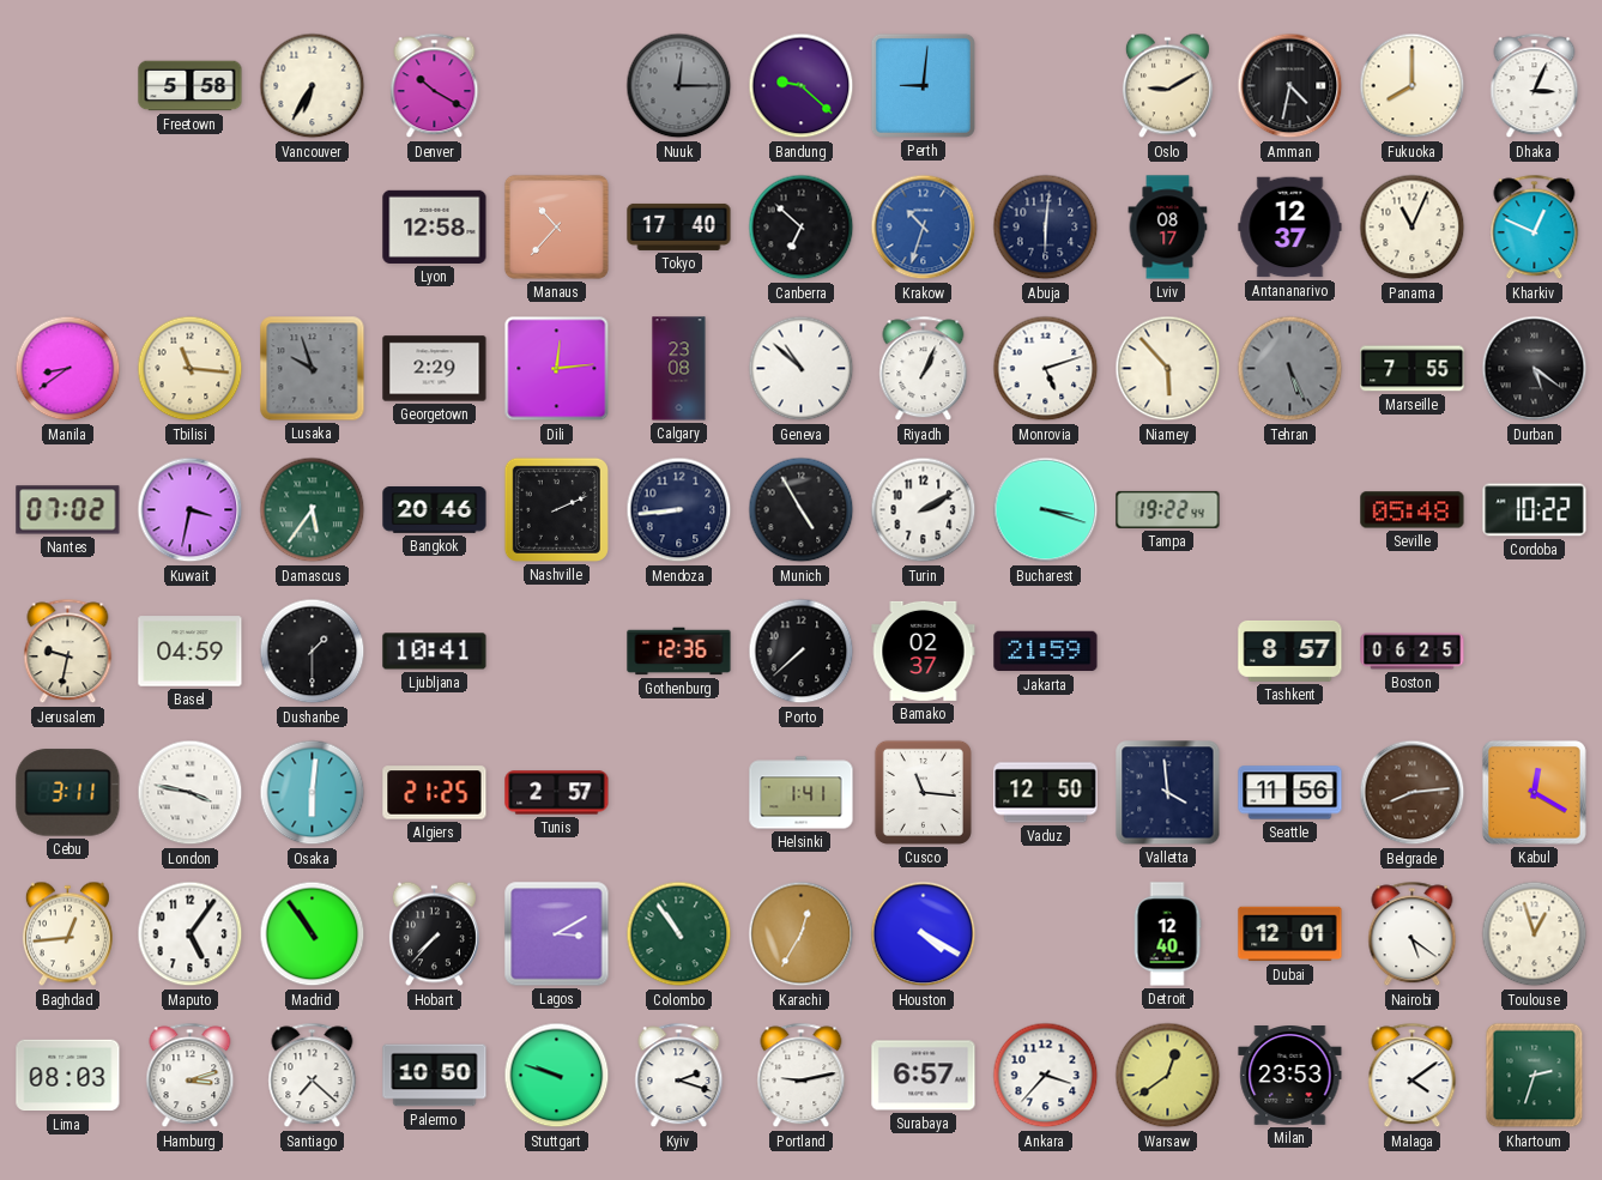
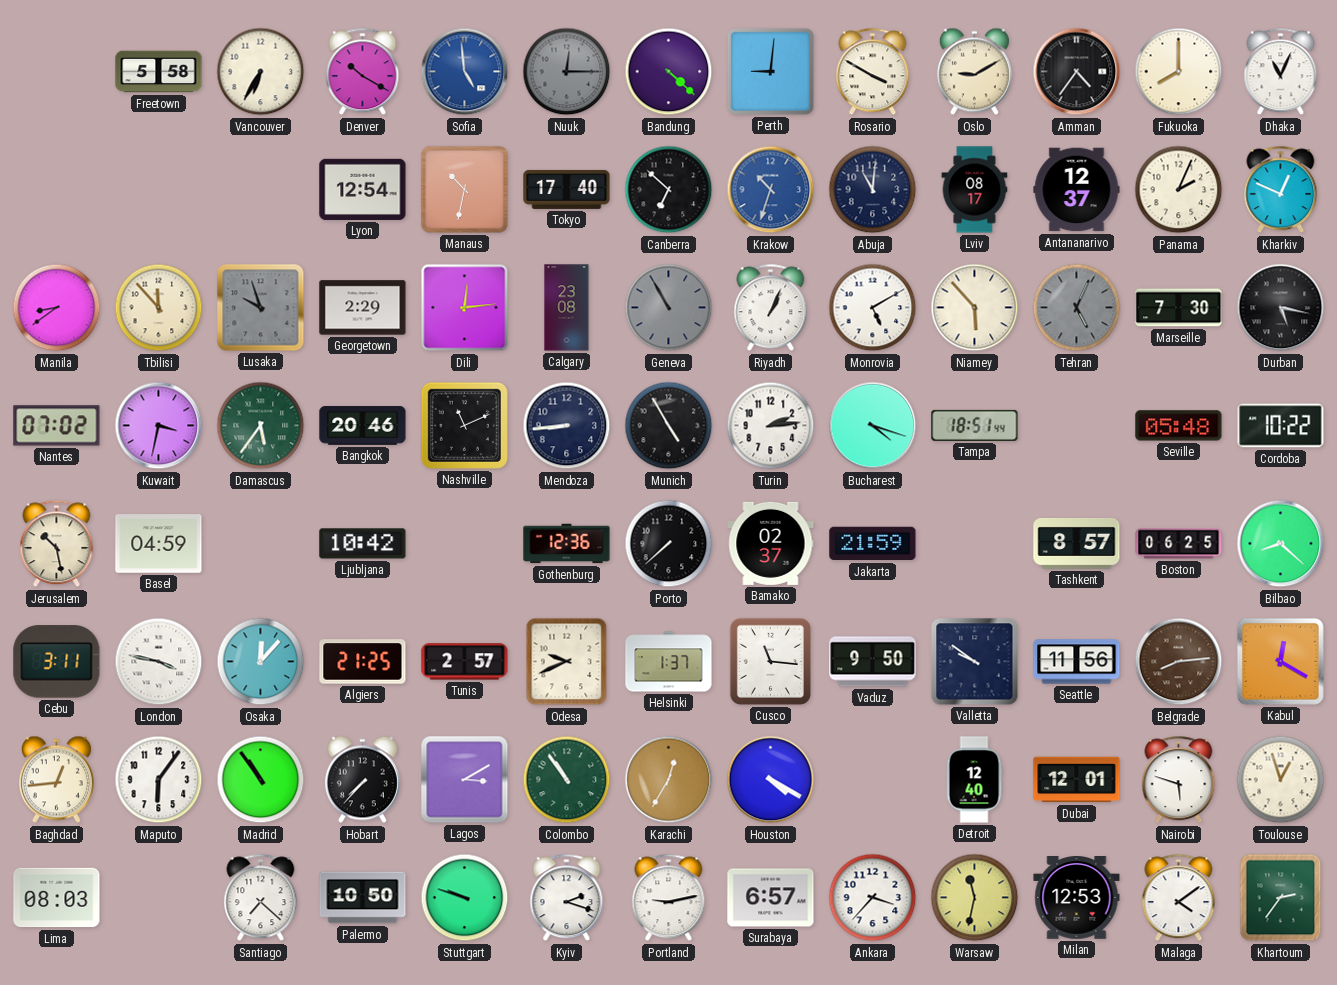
Sofia: none -> 4:59
Bandung: 9:22 -> 4:22
Rosario: none -> 3:50
Amman: 4:32 -> 4:36
Dhaka: 3:04 -> 11:04
Lyon: 12:58 -> 12:54
Manaus: 10:37 -> 10:32
Abuja: 6:01 -> 11:01
Panama: 11:04 -> 2:04
Tbilisi: 11:16 -> 11:53
Geneva: 10:52 -> 10:55
Geneva dial: white -> grey
Monrovia: 5:12 -> 5:10
Tehran: 5:26 -> 5:04
Marseille: 7:55 -> 7:30
Durban: 5:21 -> 5:17
Nashville: 2:11 -> 11:11
Turin: 2:10 -> 2:14
Bucharest: 3:18 -> 4:18
Tampa: 19:22 -> 18:51
Jerusalem: 9:32 -> 10:28
Dushanbe: 1:30 -> none
Ljubljana: 10:41 -> 10:42
Bilbao: none -> 8:22
Osaka: 6:01 -> 12:07
Odesa: none -> 9:41
Helsinki: 1:41 -> 1:37
Vaduz: 12:50 -> 9:50
Valletta: 3:59 -> 9:51
Maputo: 5:06 -> 6:06
Nairobi: 5:21 -> 5:48
Hamburg: 3:12 -> none
Warsaw: 12:39 -> 11:32
Milan: 23:53 -> 12:53
Khartoum: 2:33 -> 2:36
